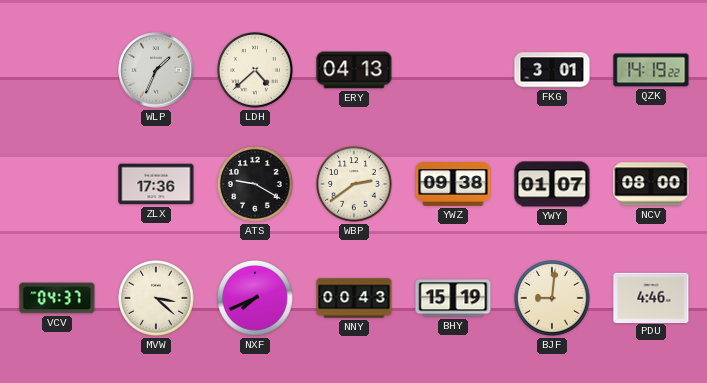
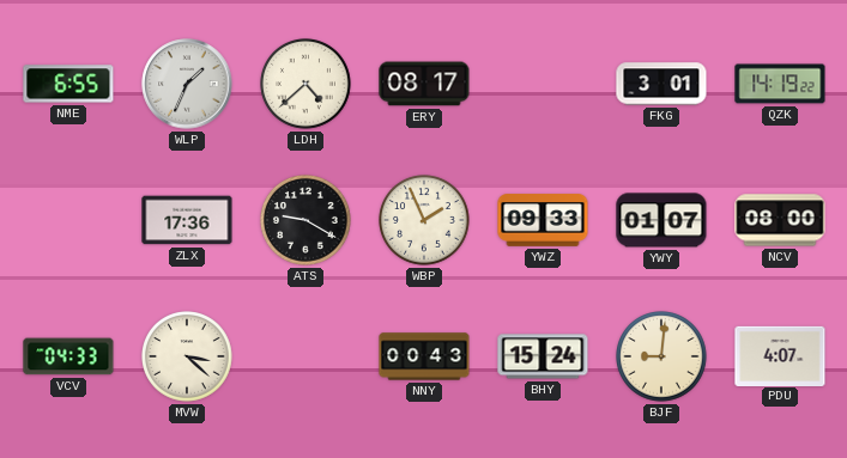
NME: none -> 6:55
ERY: 04:13 -> 08:17
WBP: 2:39 -> 1:56
YWZ: 09:38 -> 09:33
VCV: 04:37 -> 04:33
NXF: 7:41 -> none
BHY: 15:19 -> 15:24
PDU: 4:46 -> 4:07
